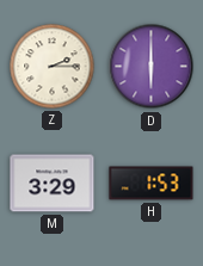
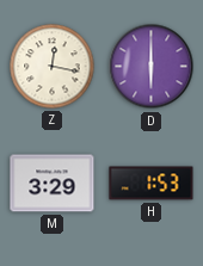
Z: 2:15 -> 12:17
